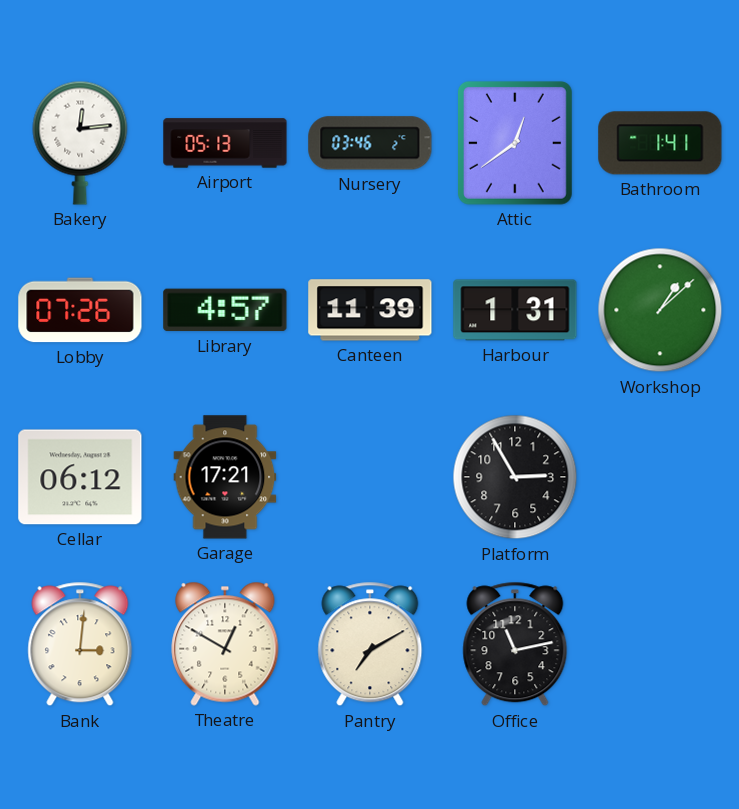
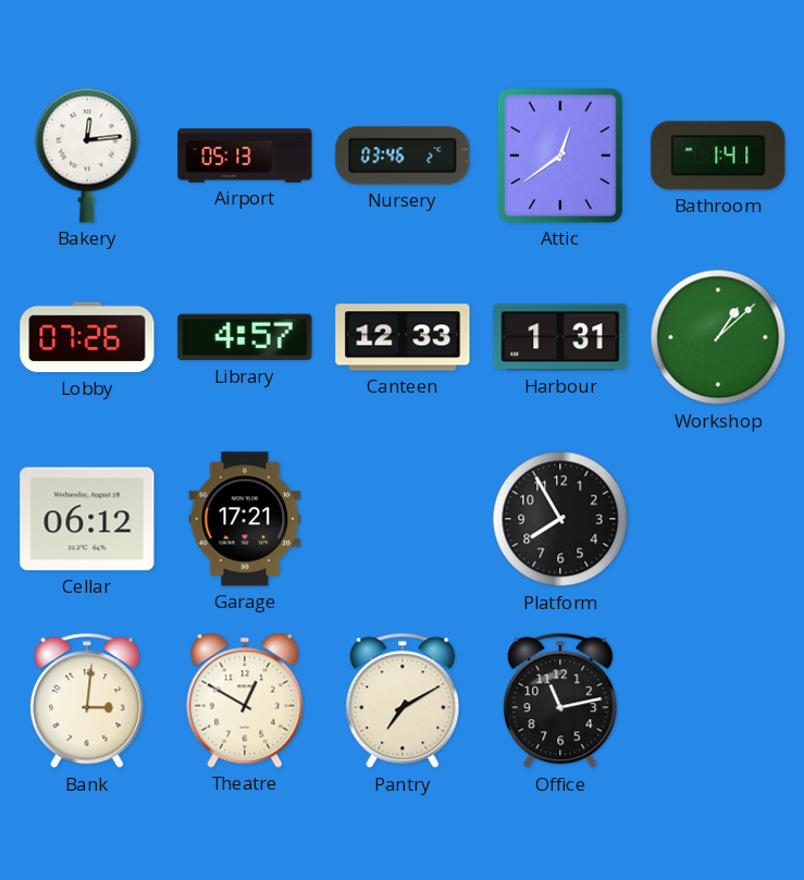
Canteen: 11:39 -> 12:33
Platform: 2:55 -> 7:55
